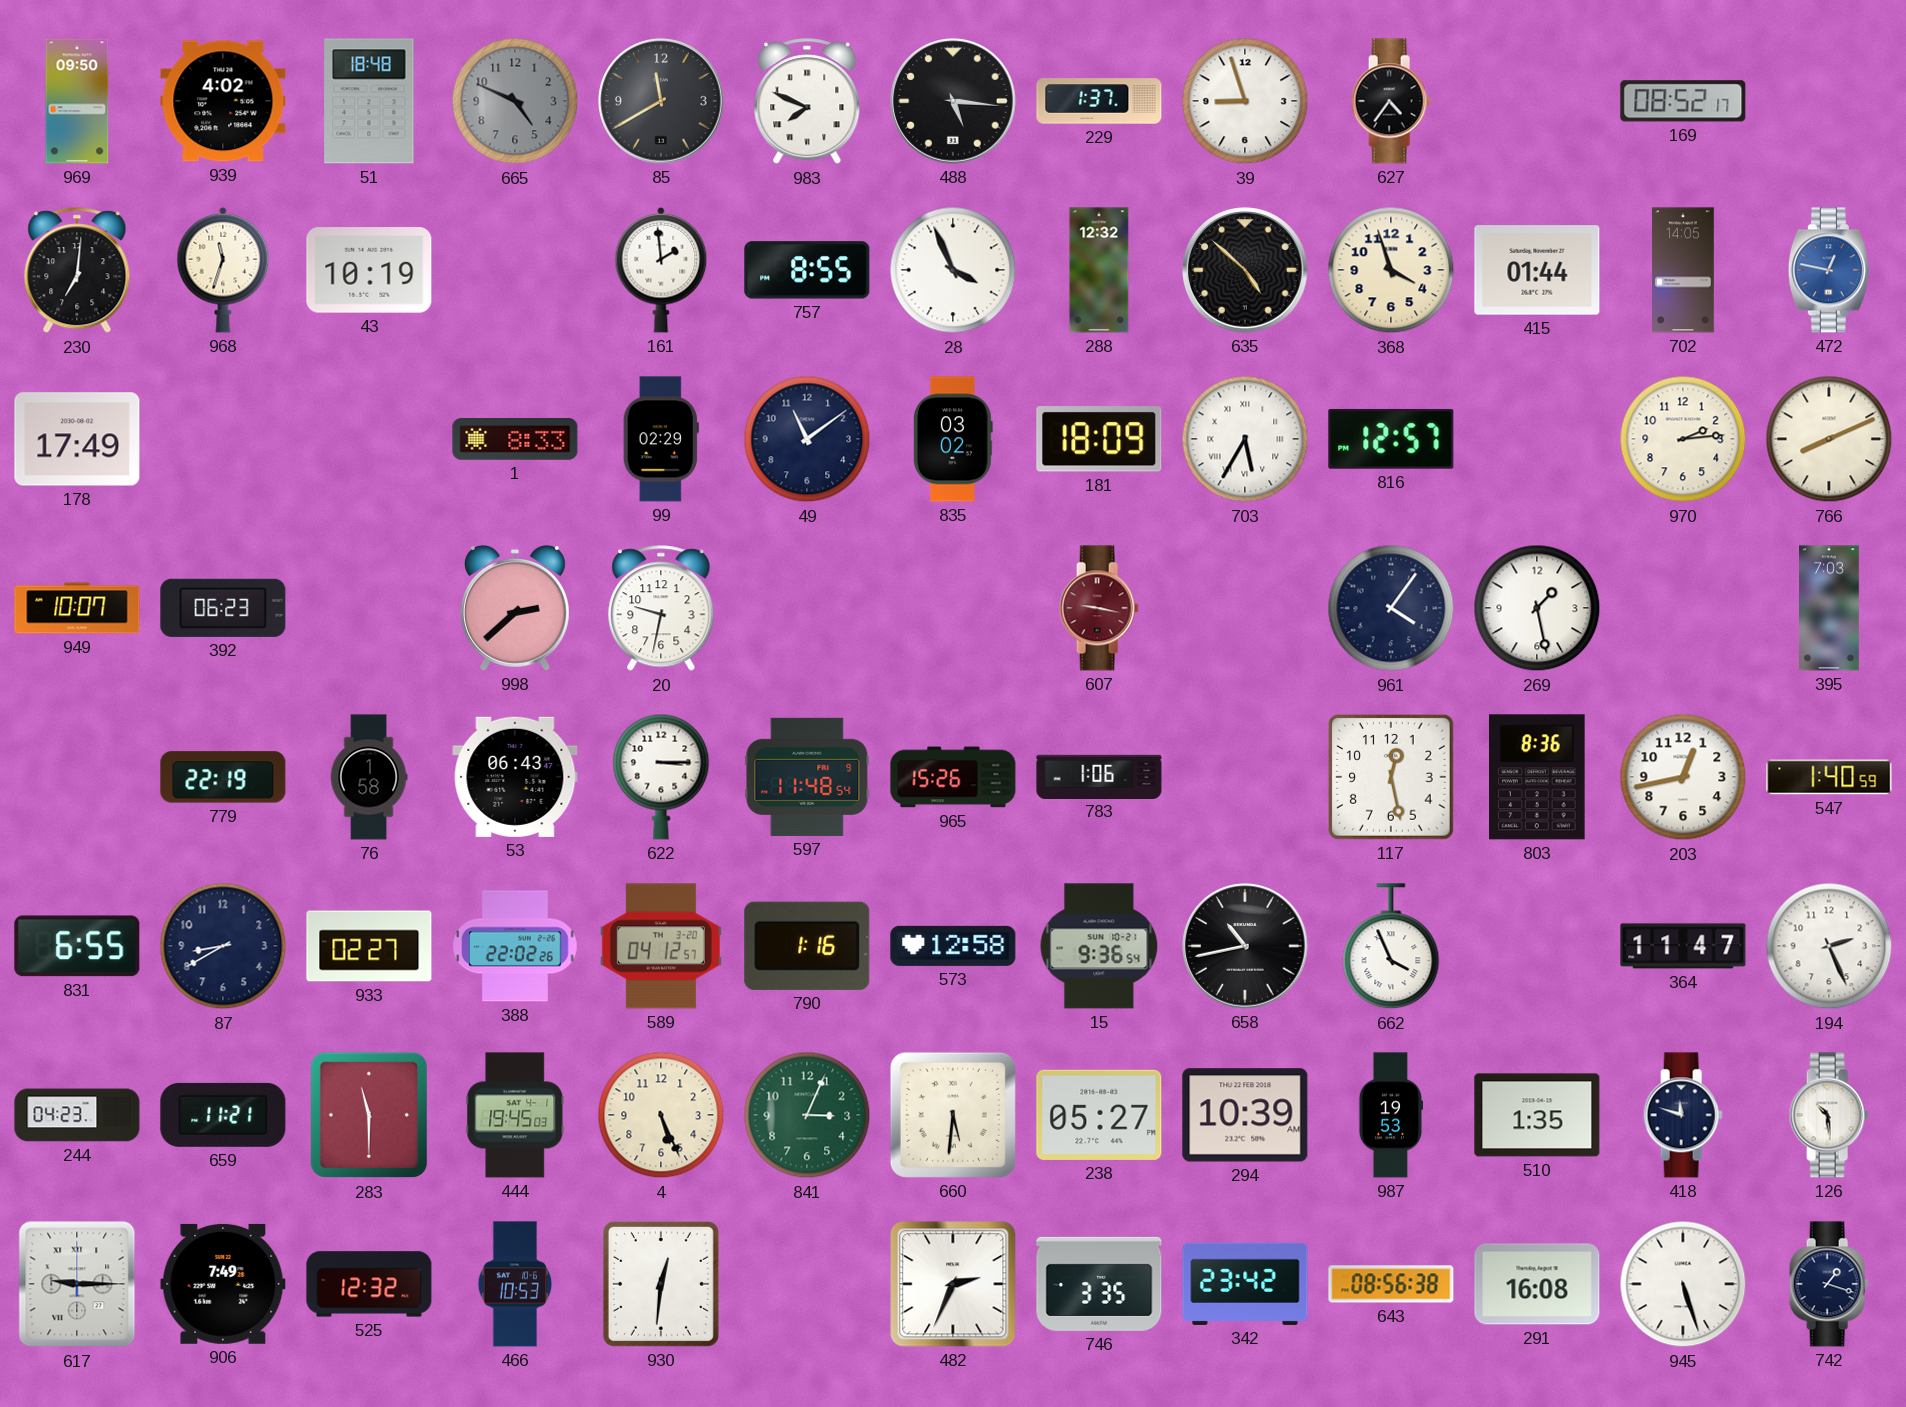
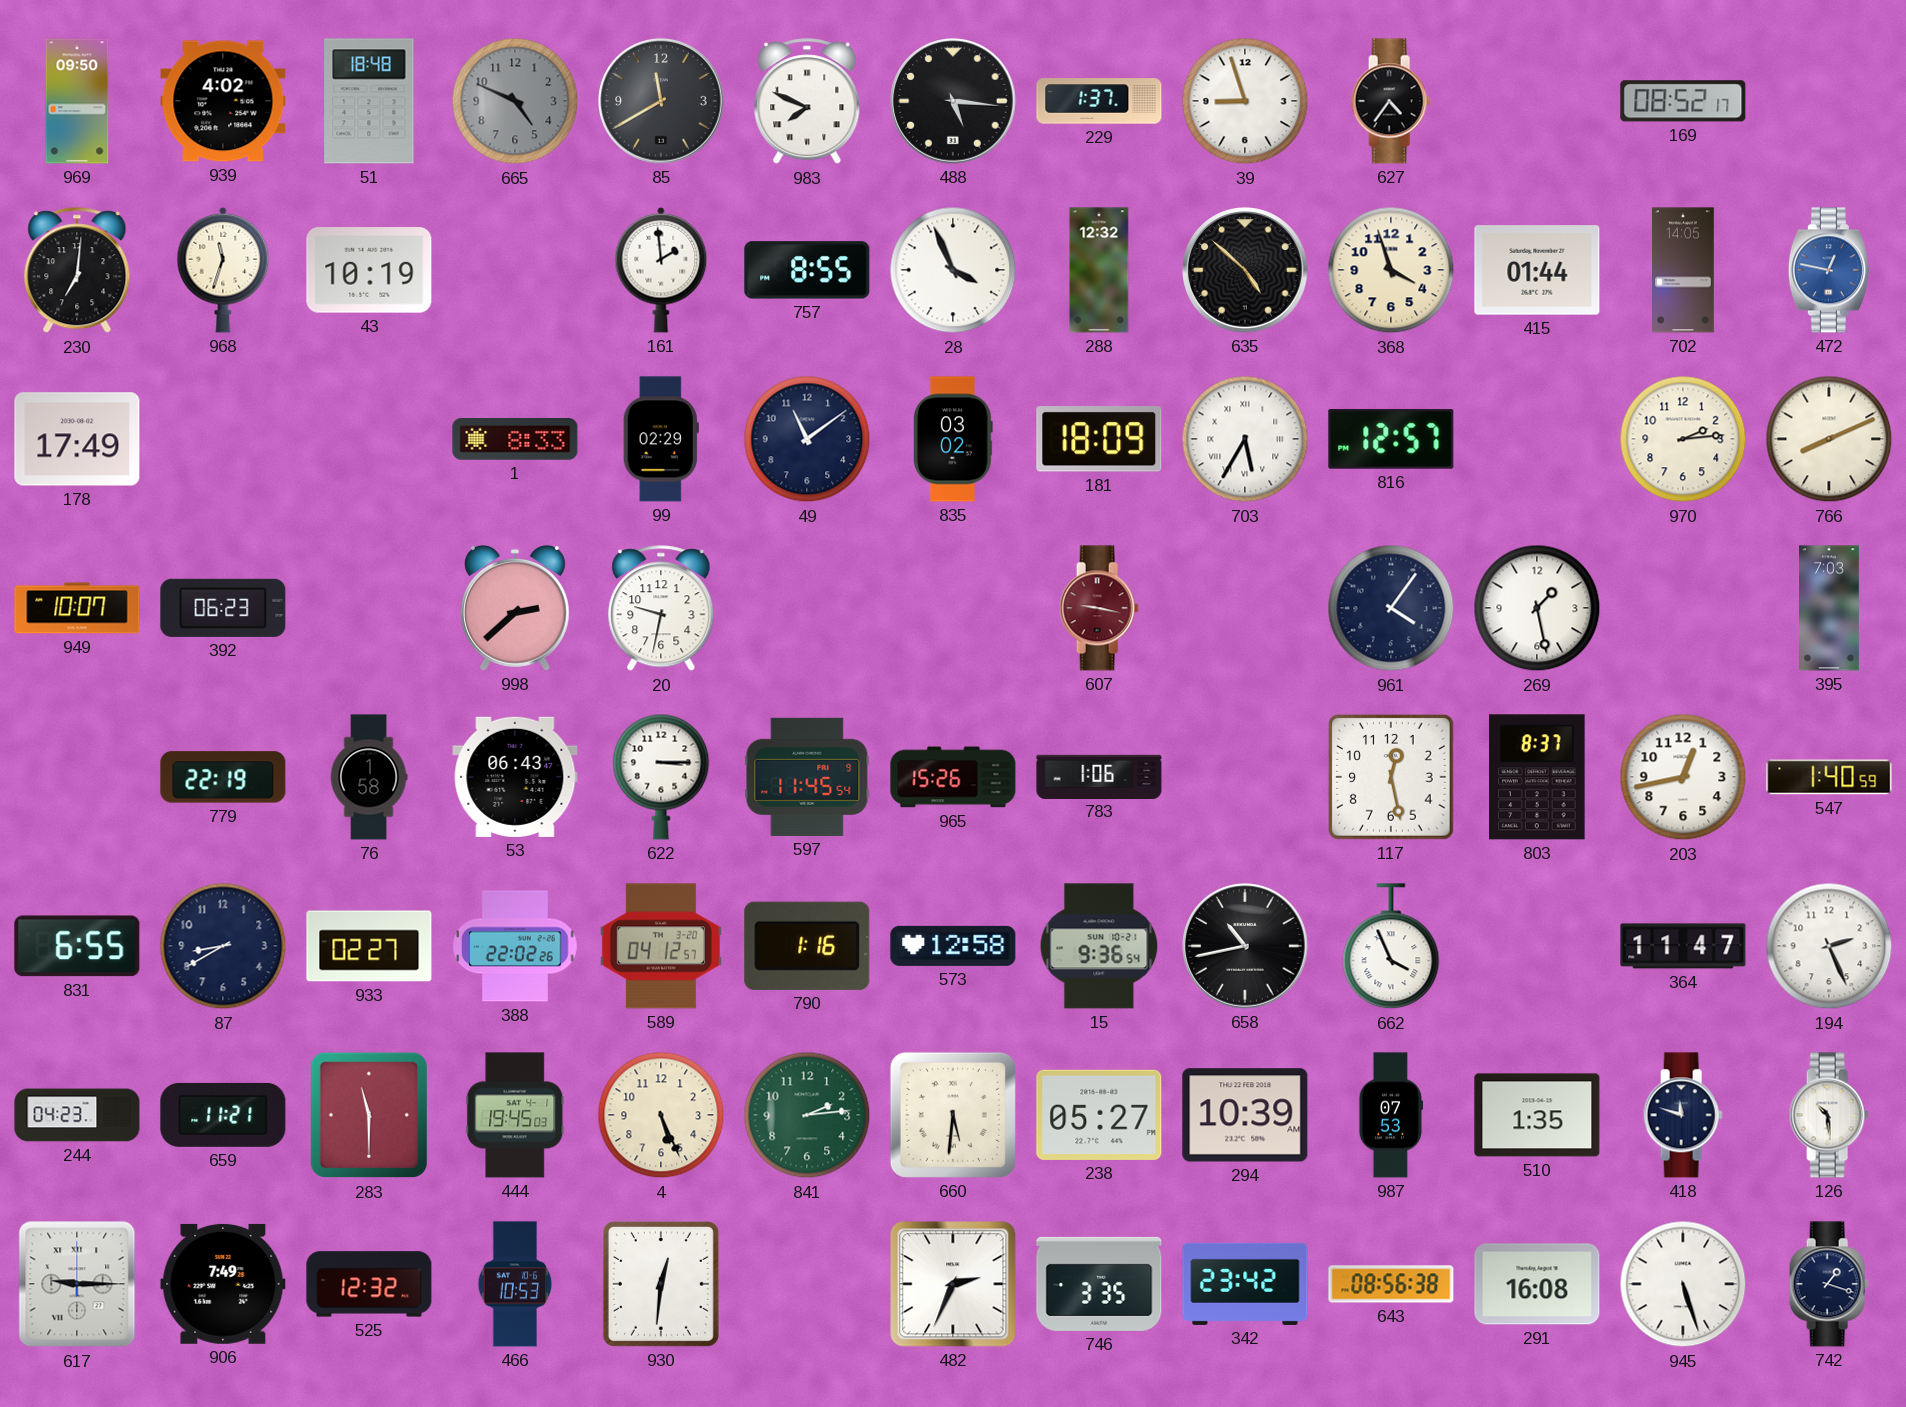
597: 11:48 -> 11:45
803: 8:36 -> 8:37
841: 3:04 -> 2:14
987: 19:53 -> 07:53
